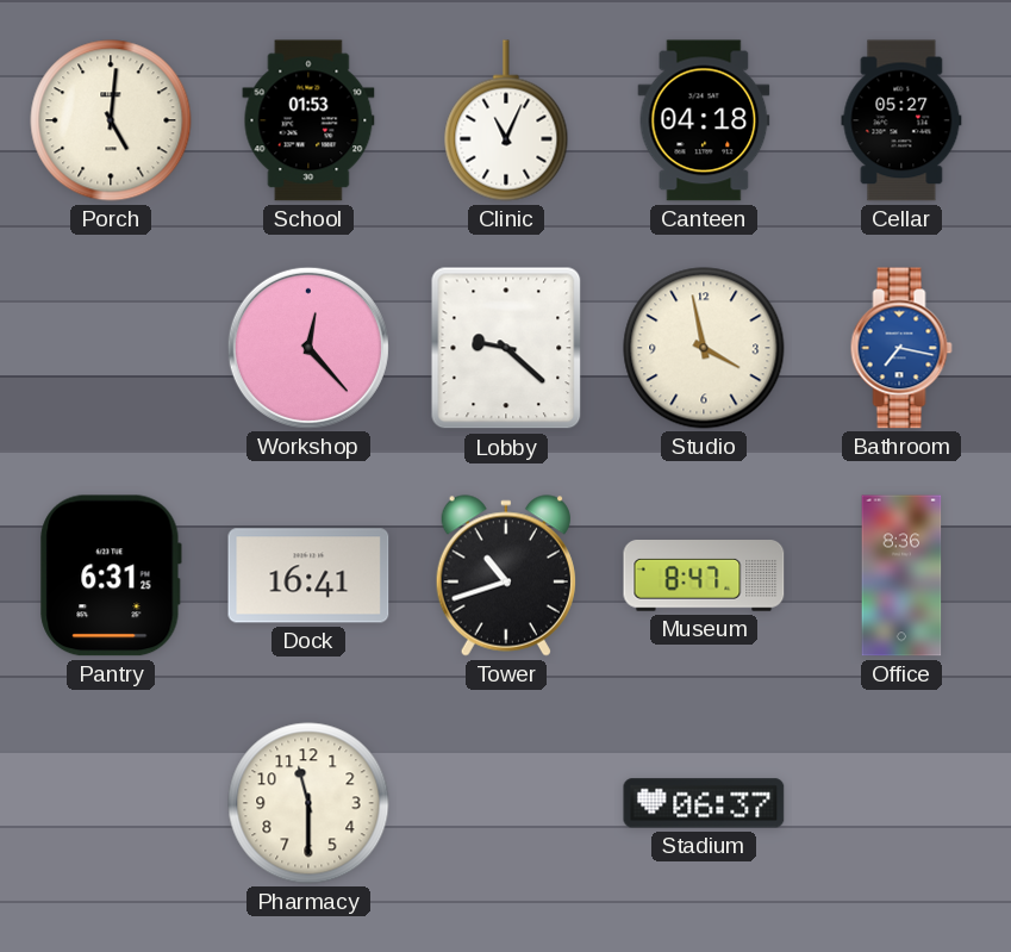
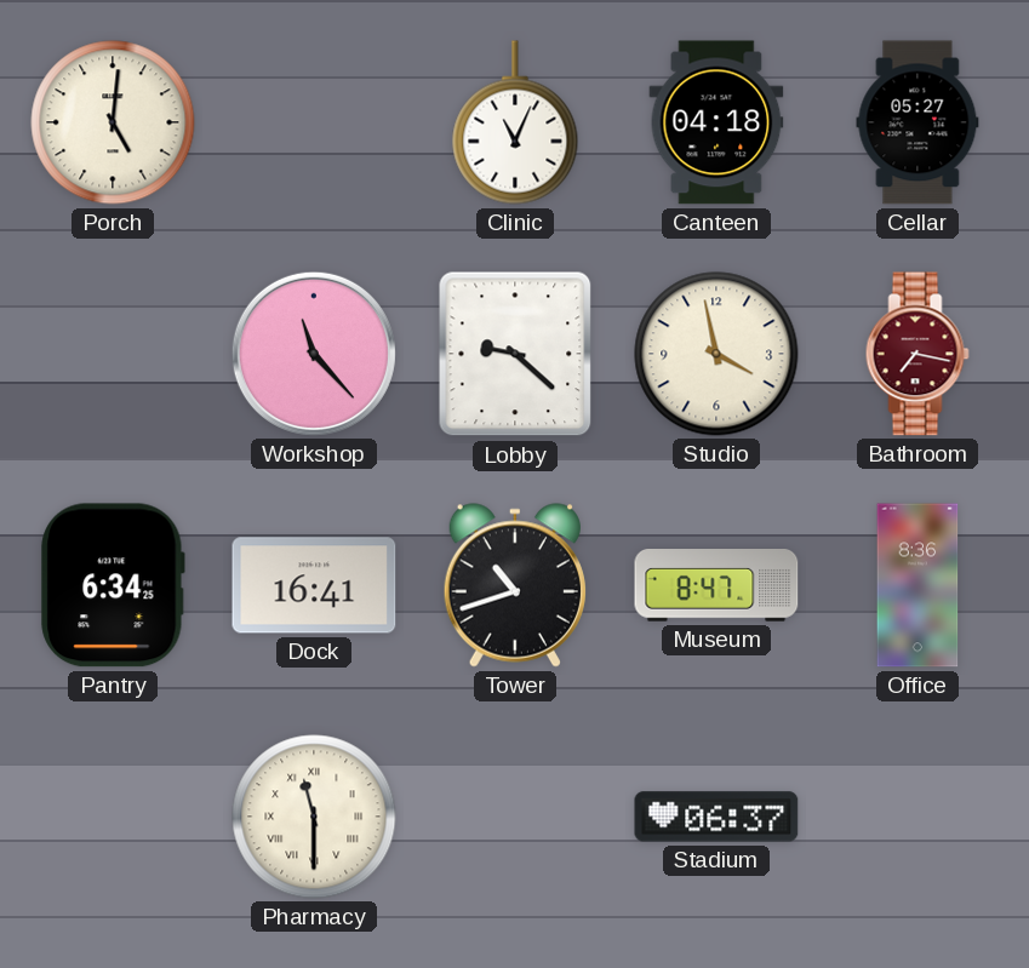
School: 01:53 -> none
Workshop: 12:23 -> 11:23
Bathroom dial: blue -> burgundy
Pantry: 6:31 -> 6:34
Pharmacy numerals: Arabic -> Roman
